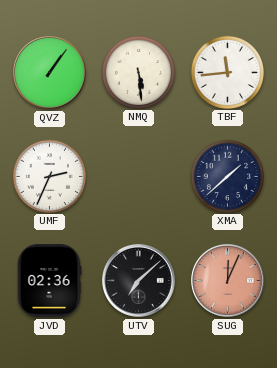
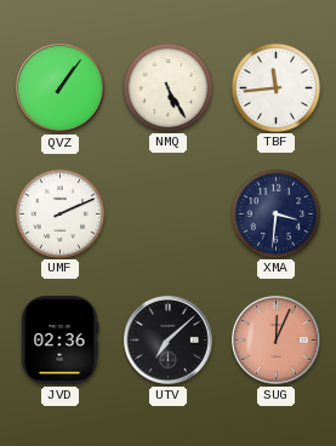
NMQ: 5:29 -> 5:25
UMF: 2:34 -> 2:11
XMA: 1:38 -> 3:31
